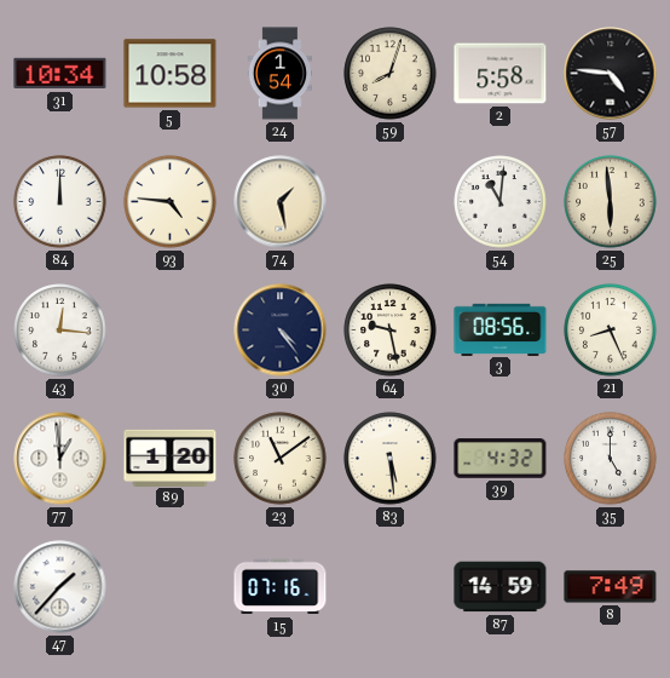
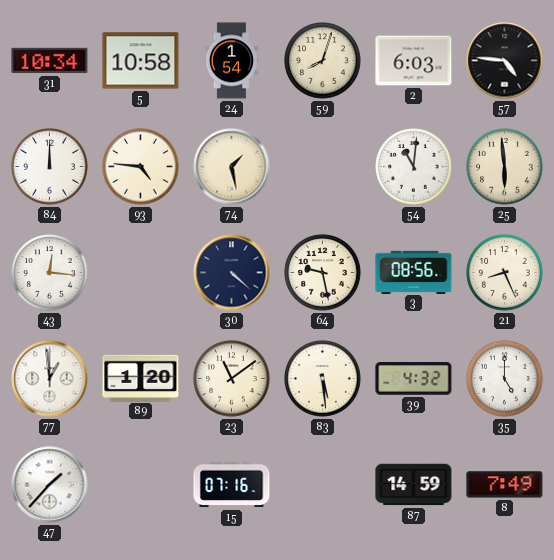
2: 5:58 -> 6:03
30: 4:24 -> 4:22
